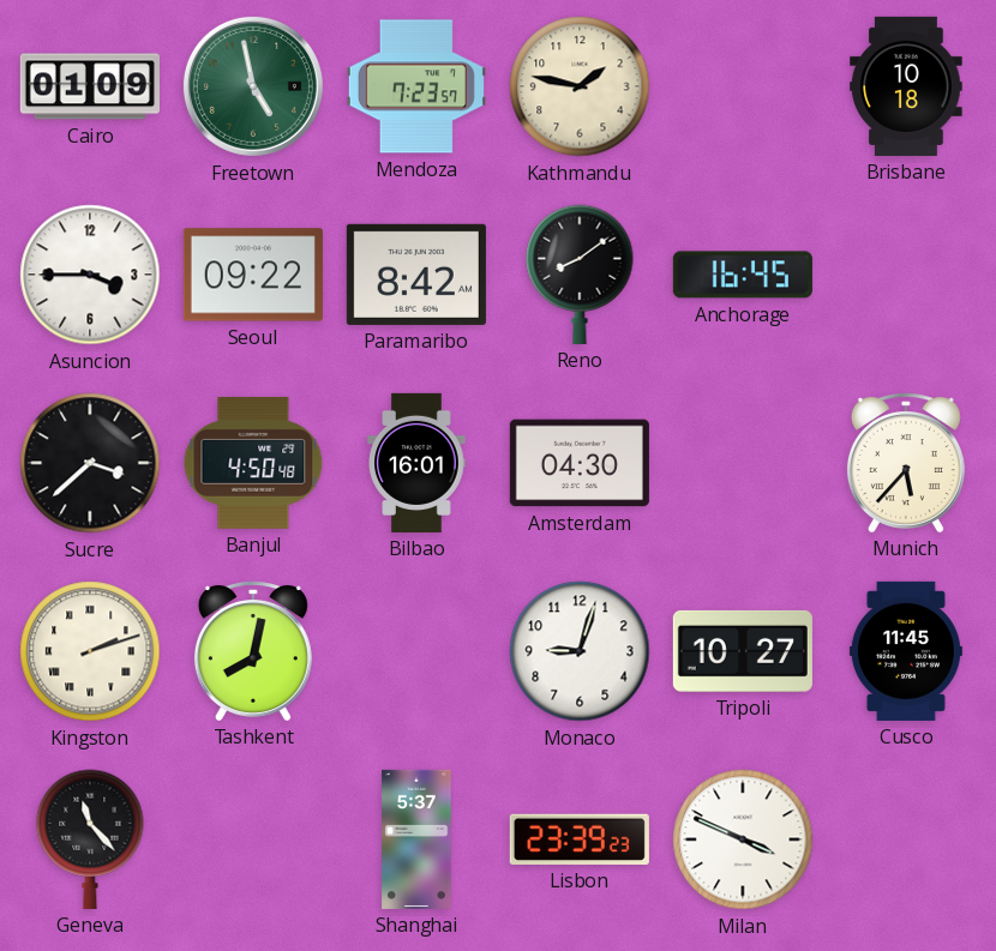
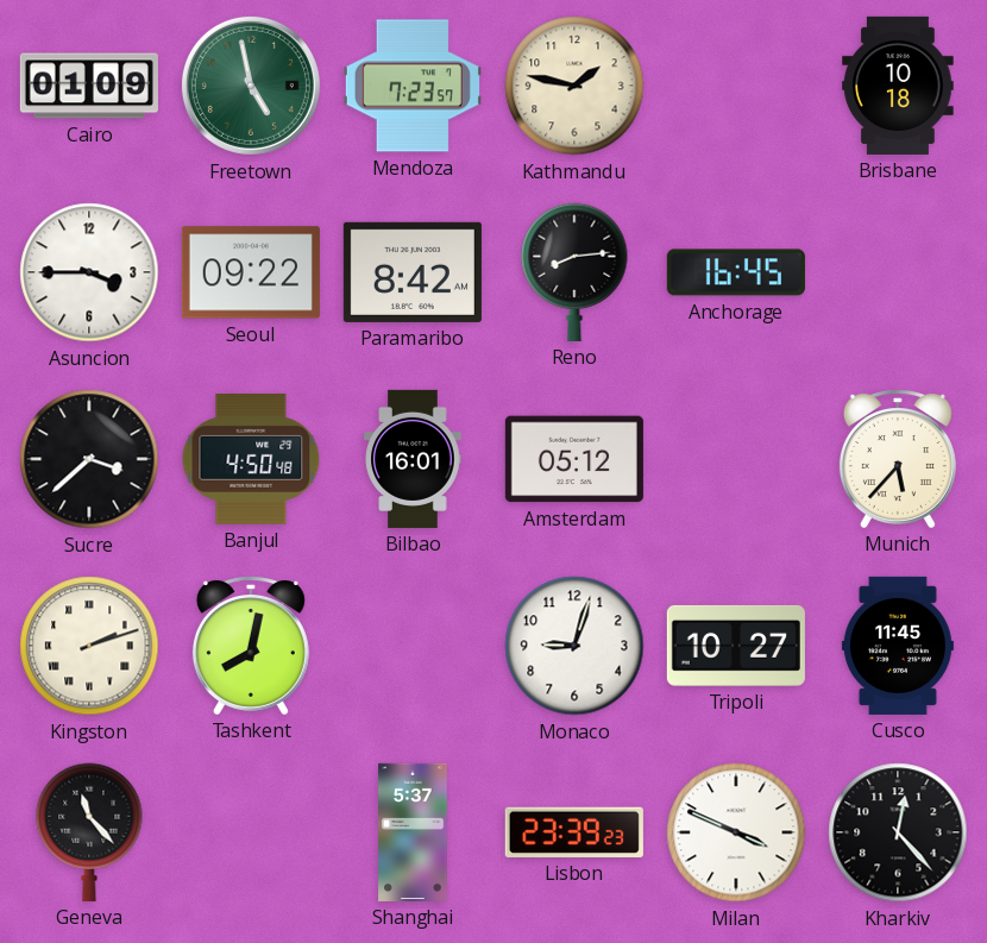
Reno: 8:09 -> 8:14
Amsterdam: 04:30 -> 05:12
Kharkiv: none -> 12:23
